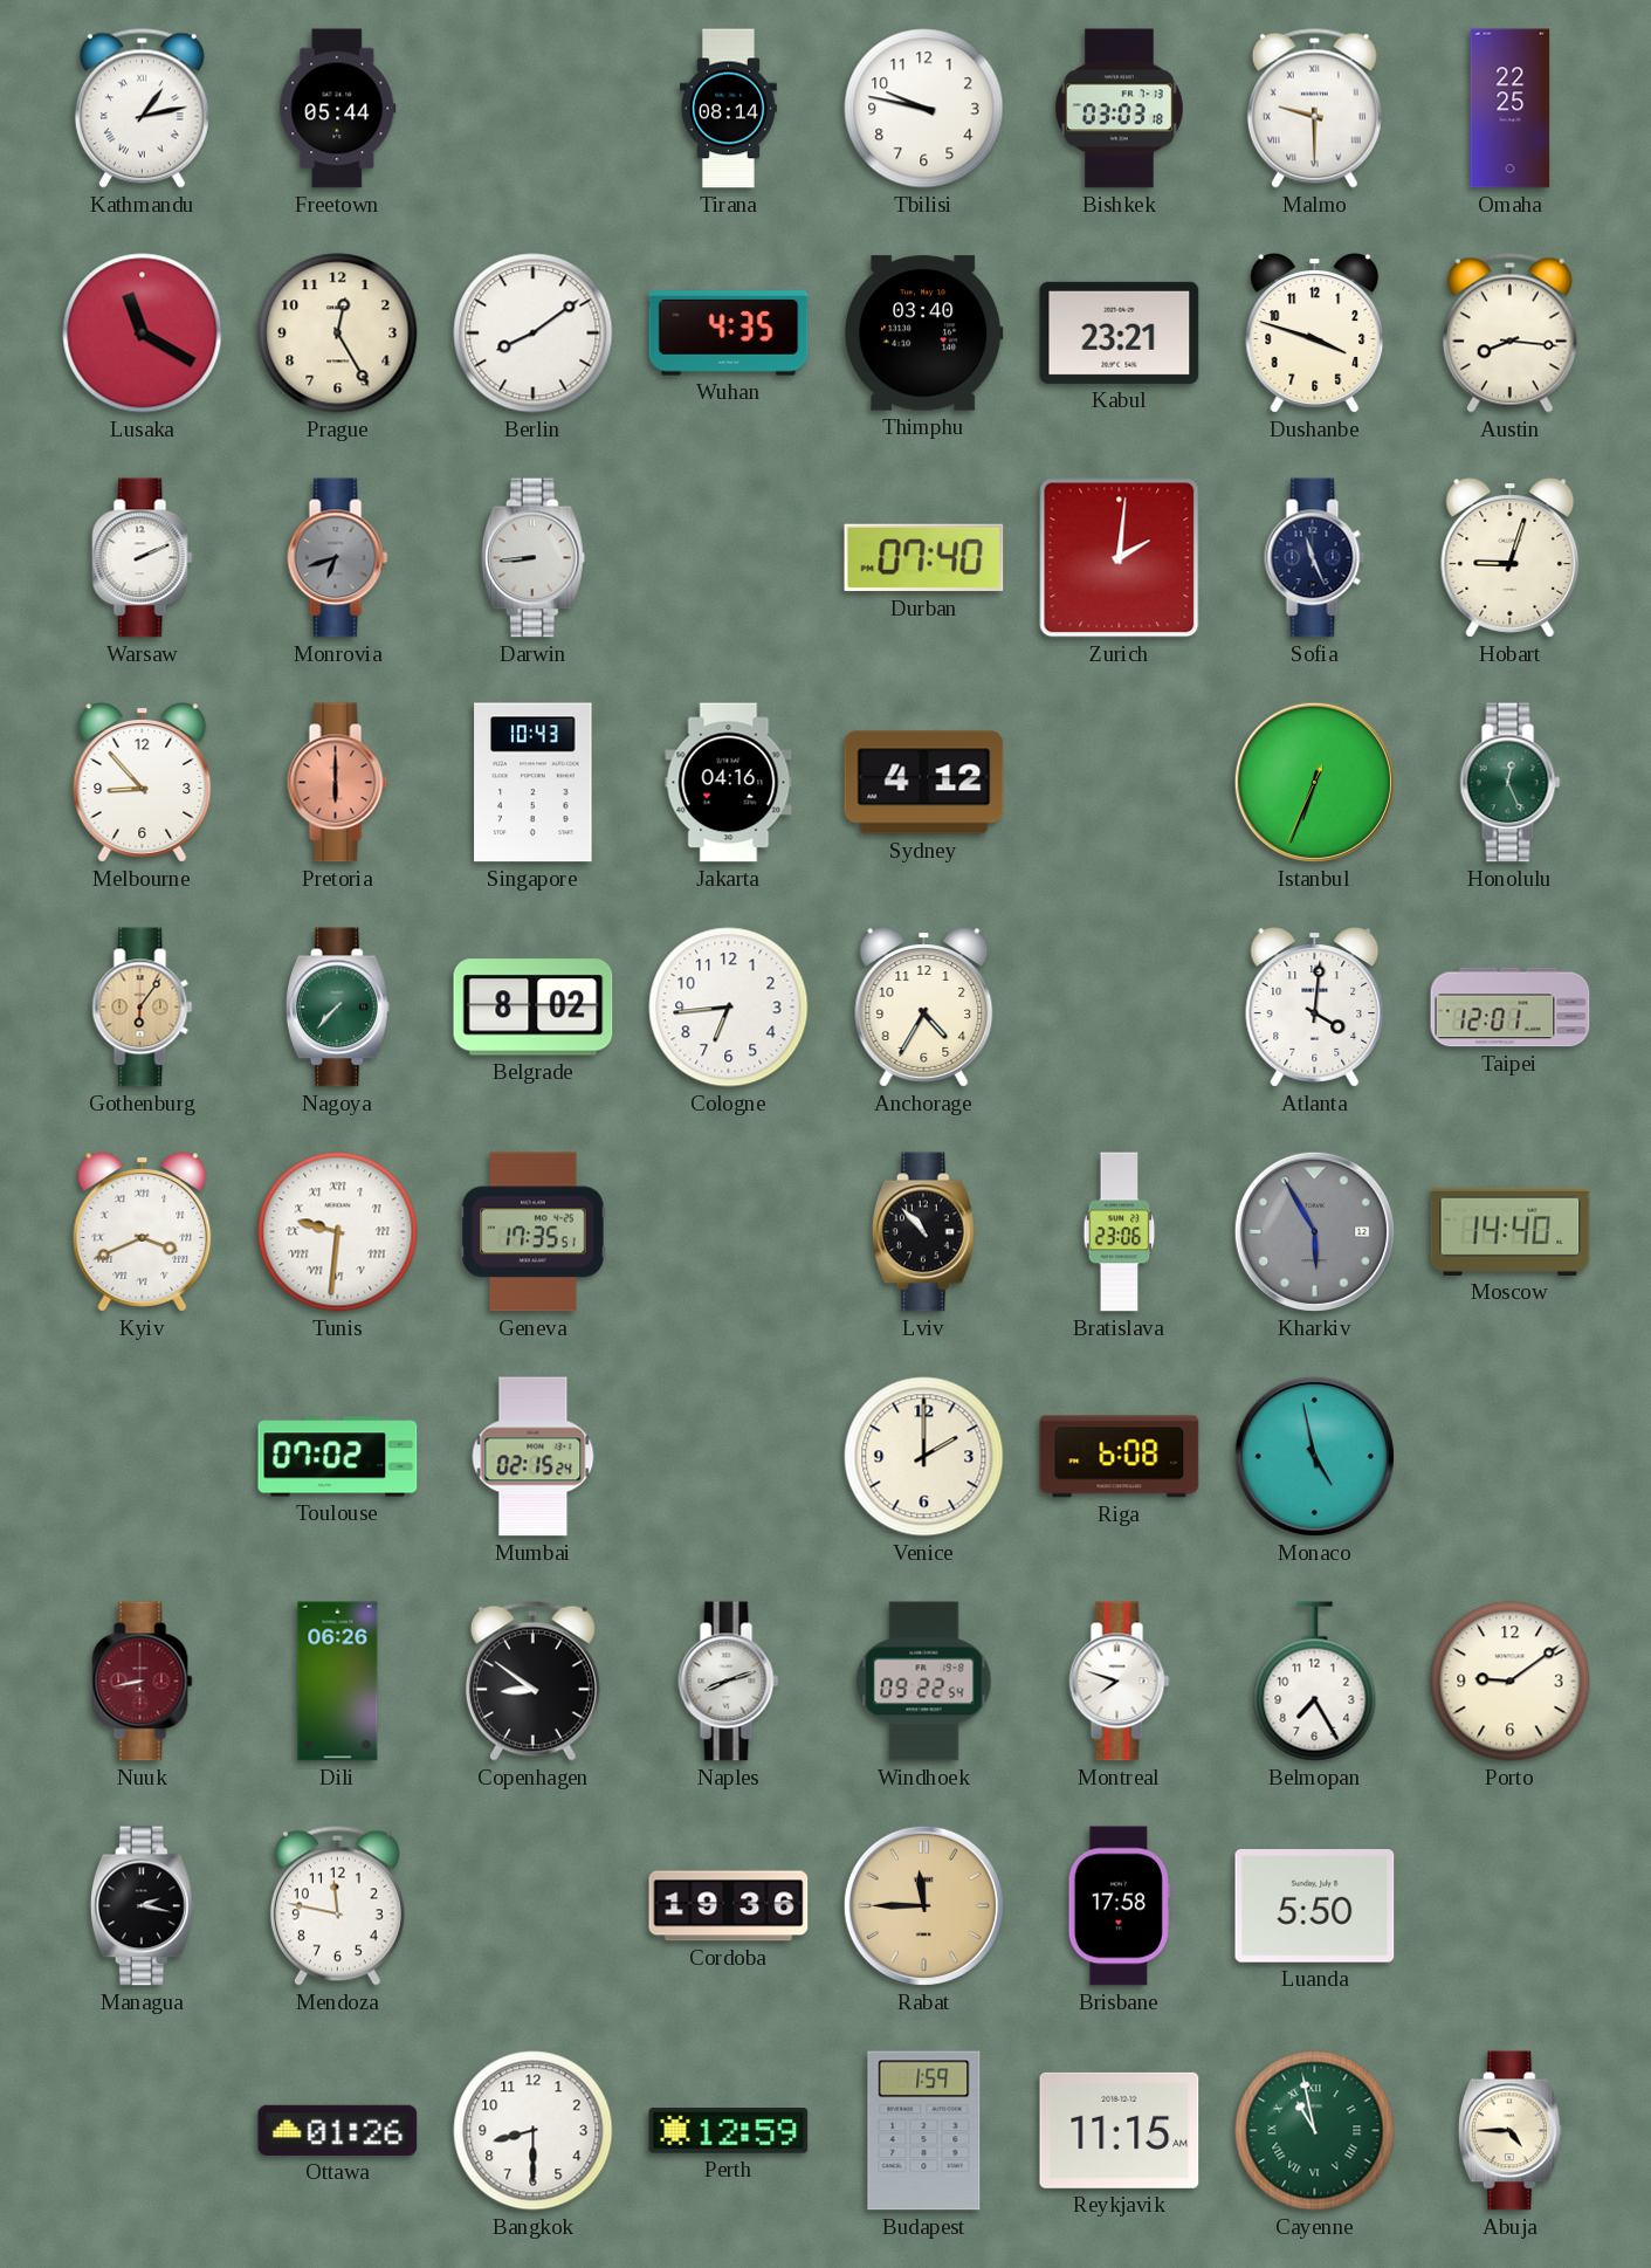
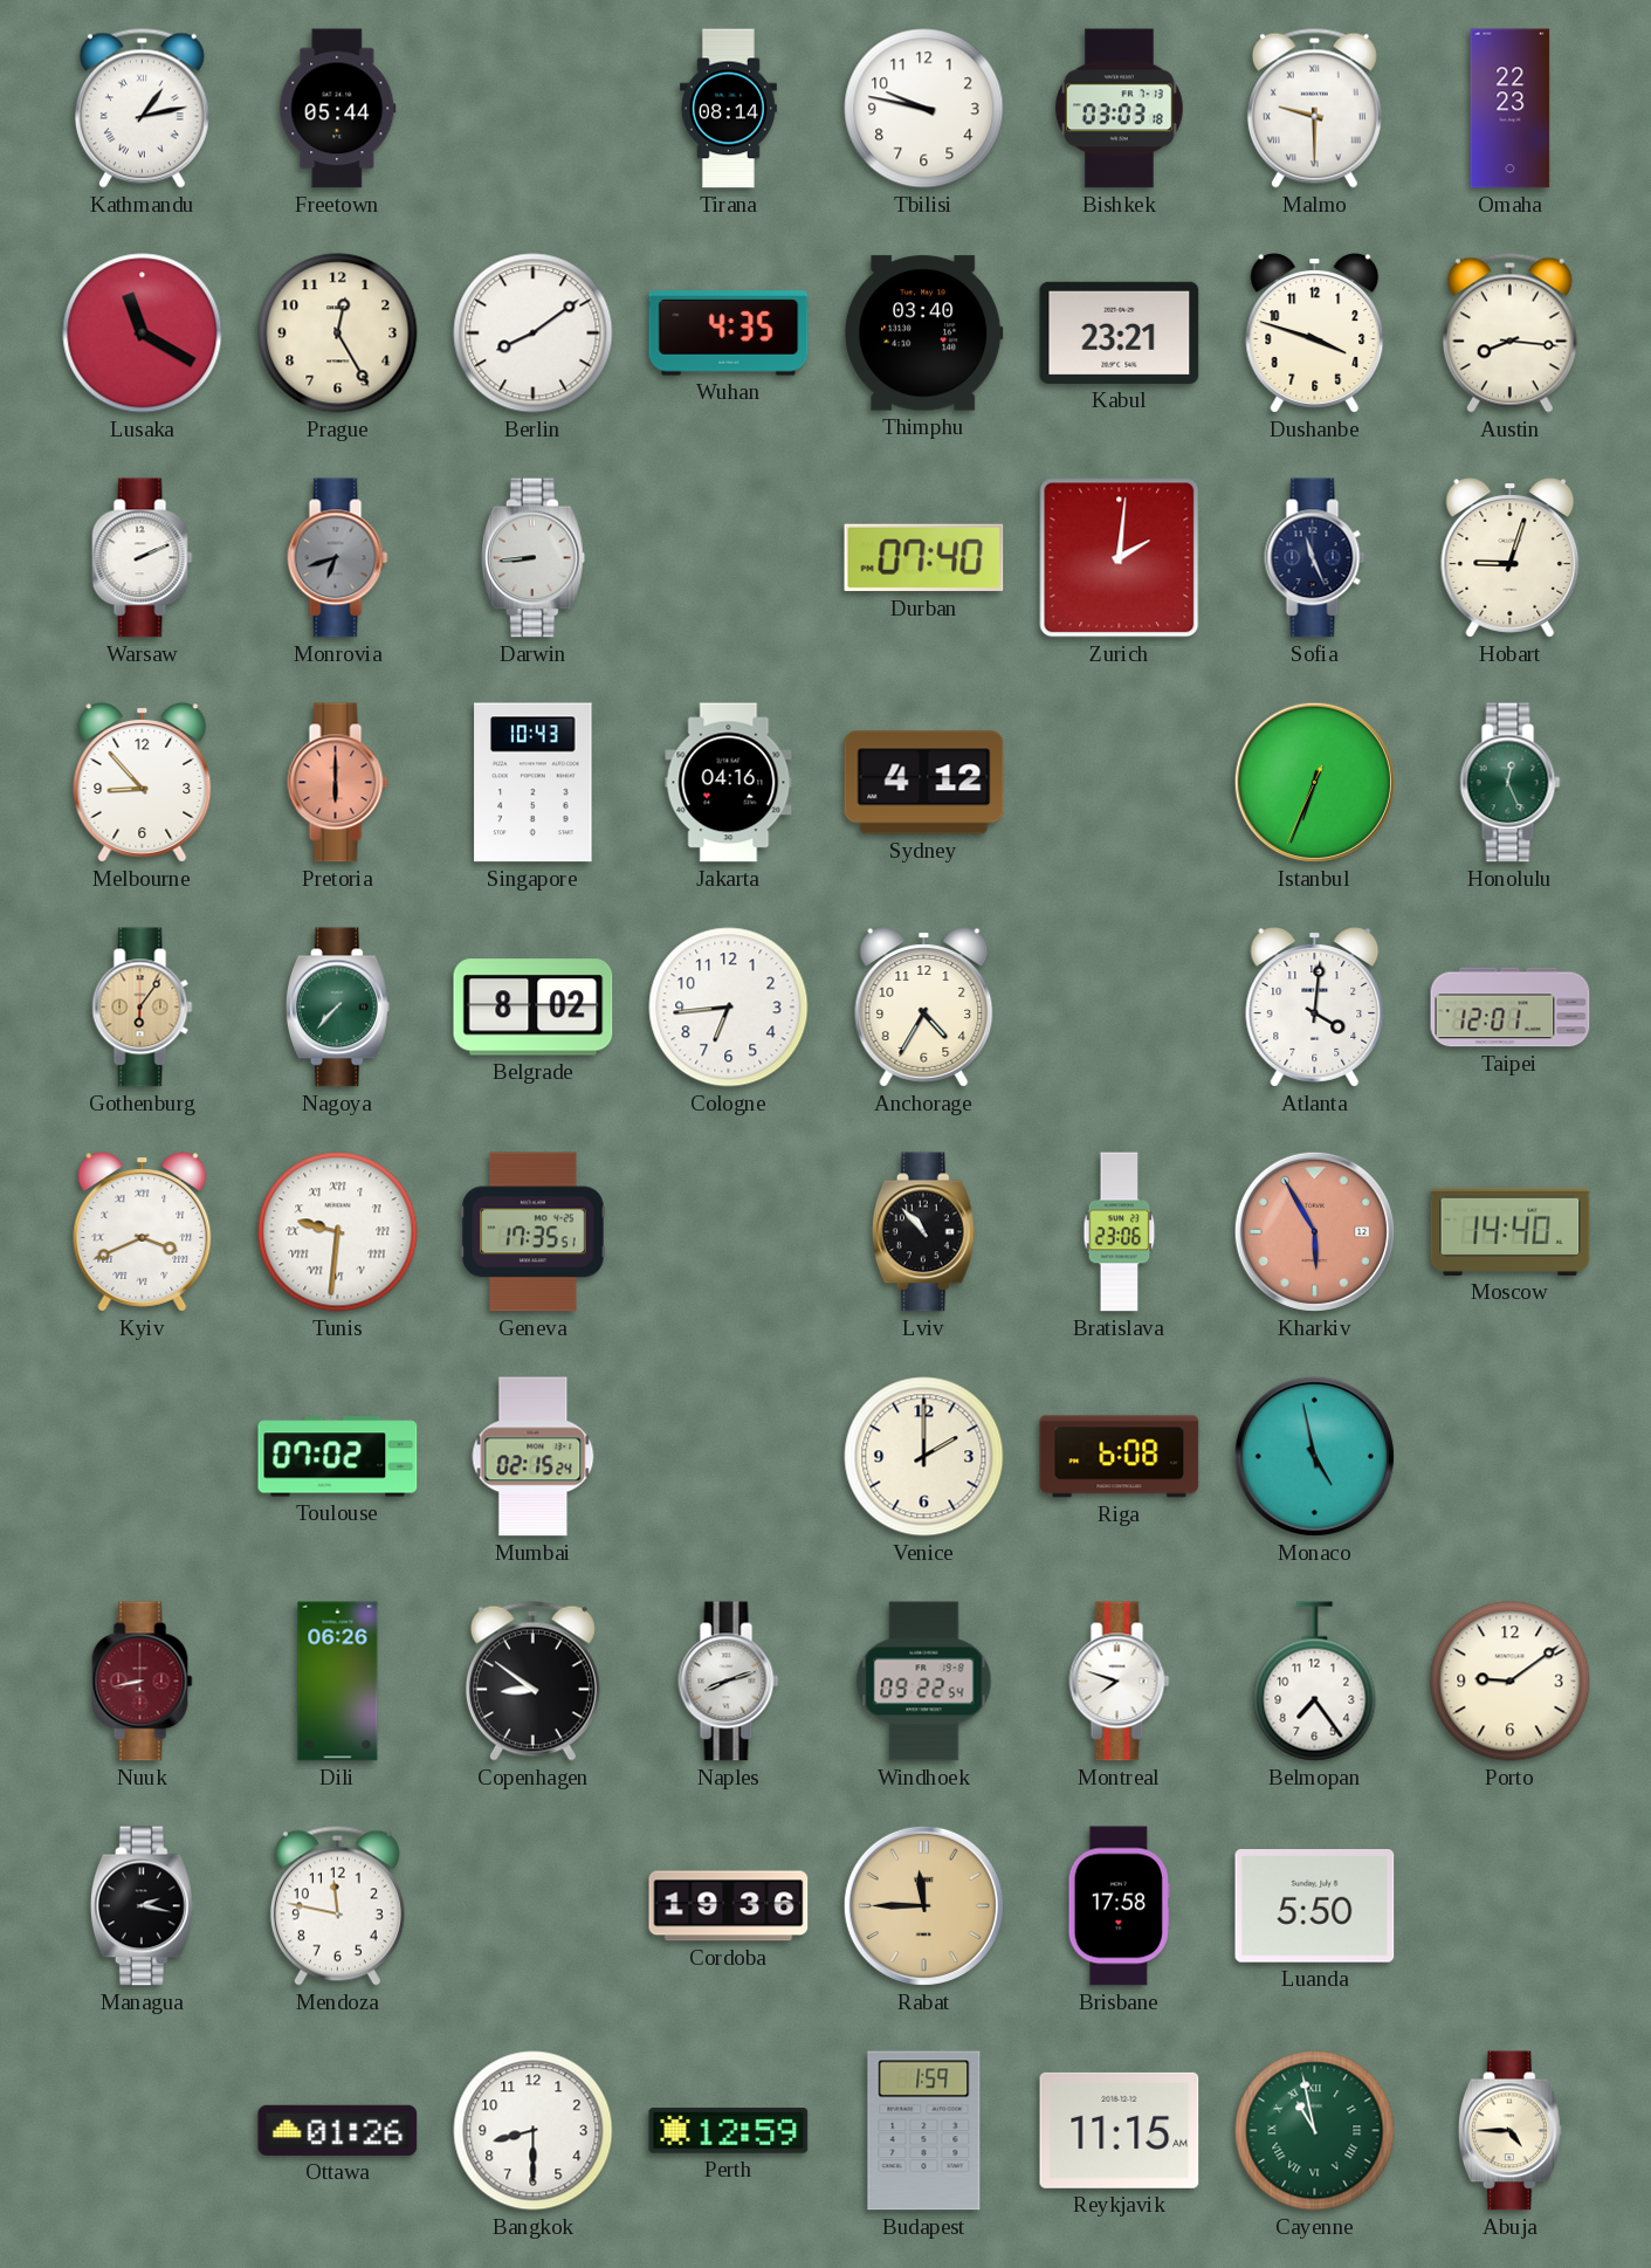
Omaha: 22:25 -> 22:23
Kharkiv dial: grey -> salmon
Belmopan: 7:25 -> 7:24
